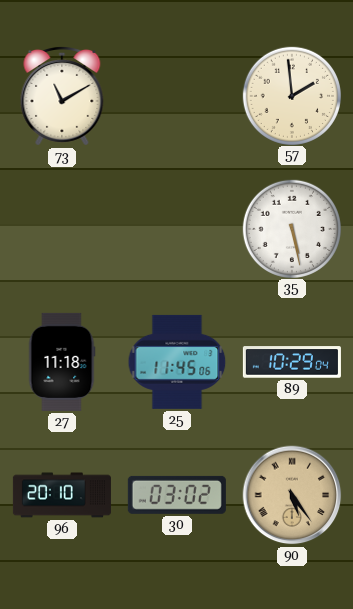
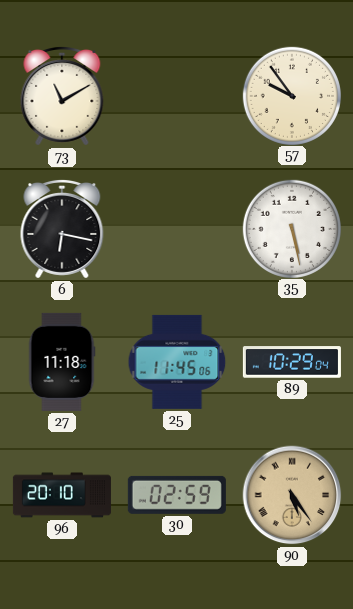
57: 1:59 -> 9:54
6: none -> 6:17
30: 03:02 -> 02:59
